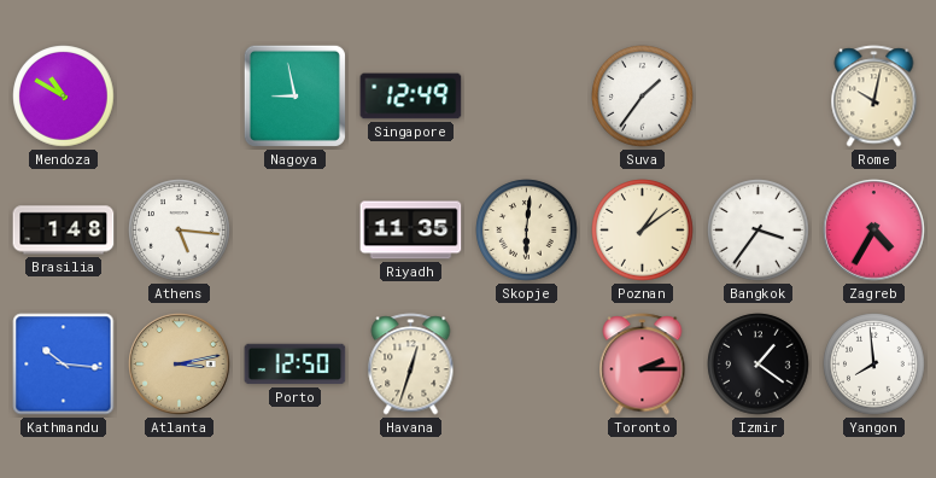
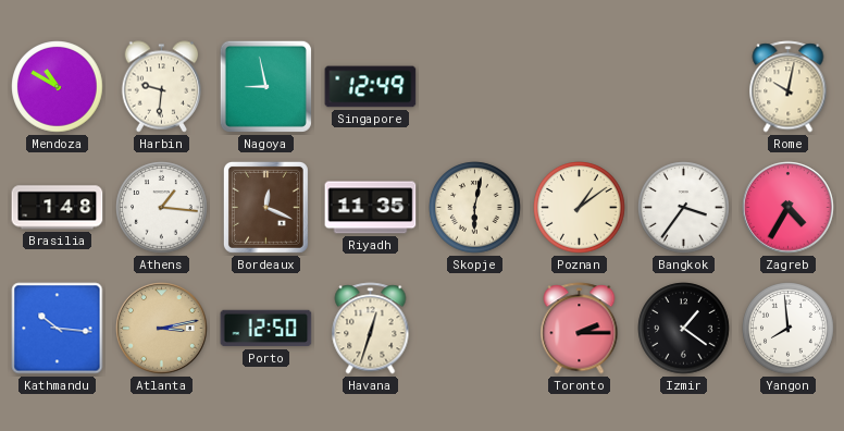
Harbin: none -> 9:31
Suva: 1:36 -> none
Athens: 5:16 -> 1:16
Bordeaux: none -> 12:19
Skopje: 6:01 -> 6:02
